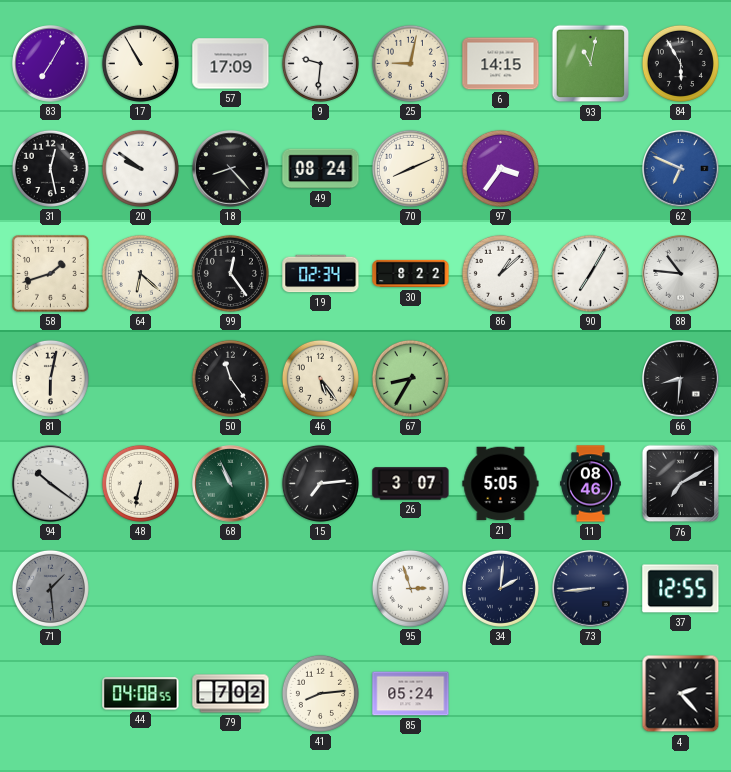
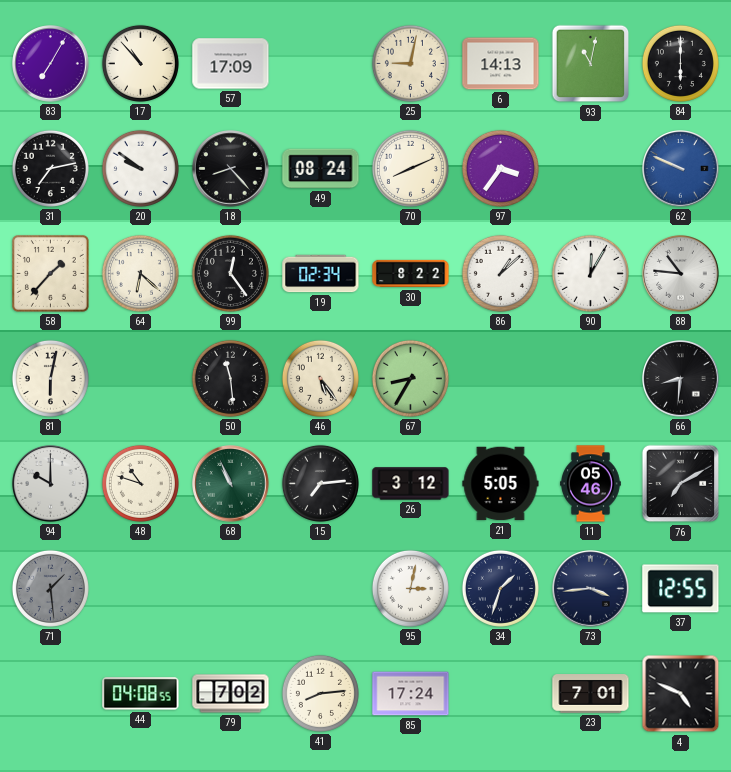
17: 10:55 -> 10:53
9: 9:31 -> none
6: 14:15 -> 14:13
84: 5:55 -> 6:00
31: 12:28 -> 7:13
62: 6:49 -> 9:49
58: 1:42 -> 1:37
90: 7:05 -> 12:05
50: 11:24 -> 11:29
94: 10:21 -> 10:00
48: 6:32 -> 10:48
26: 3:07 -> 3:12
11: 08:46 -> 05:46
95: 2:57 -> 3:02
34: 2:01 -> 1:33
73: 8:44 -> 3:44
85: 05:24 -> 17:24
23: none -> 7:01
4: 2:23 -> 4:49
